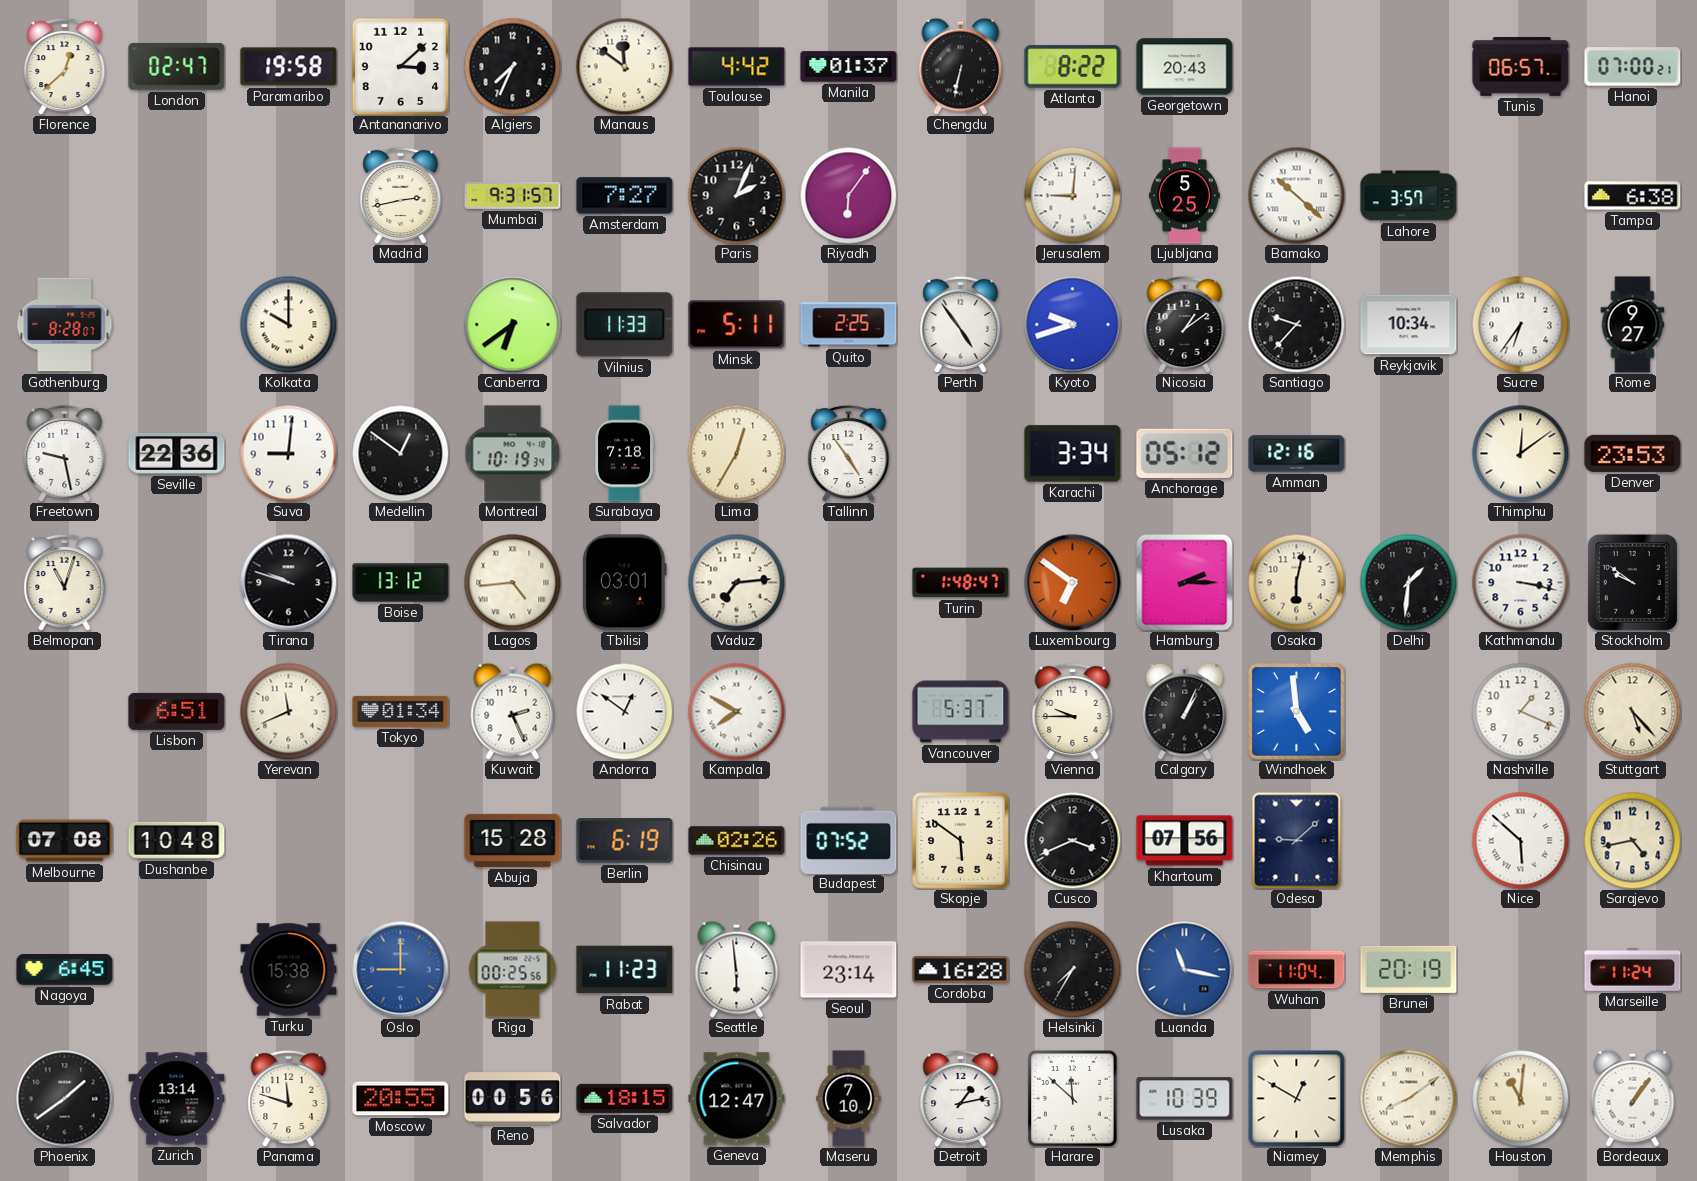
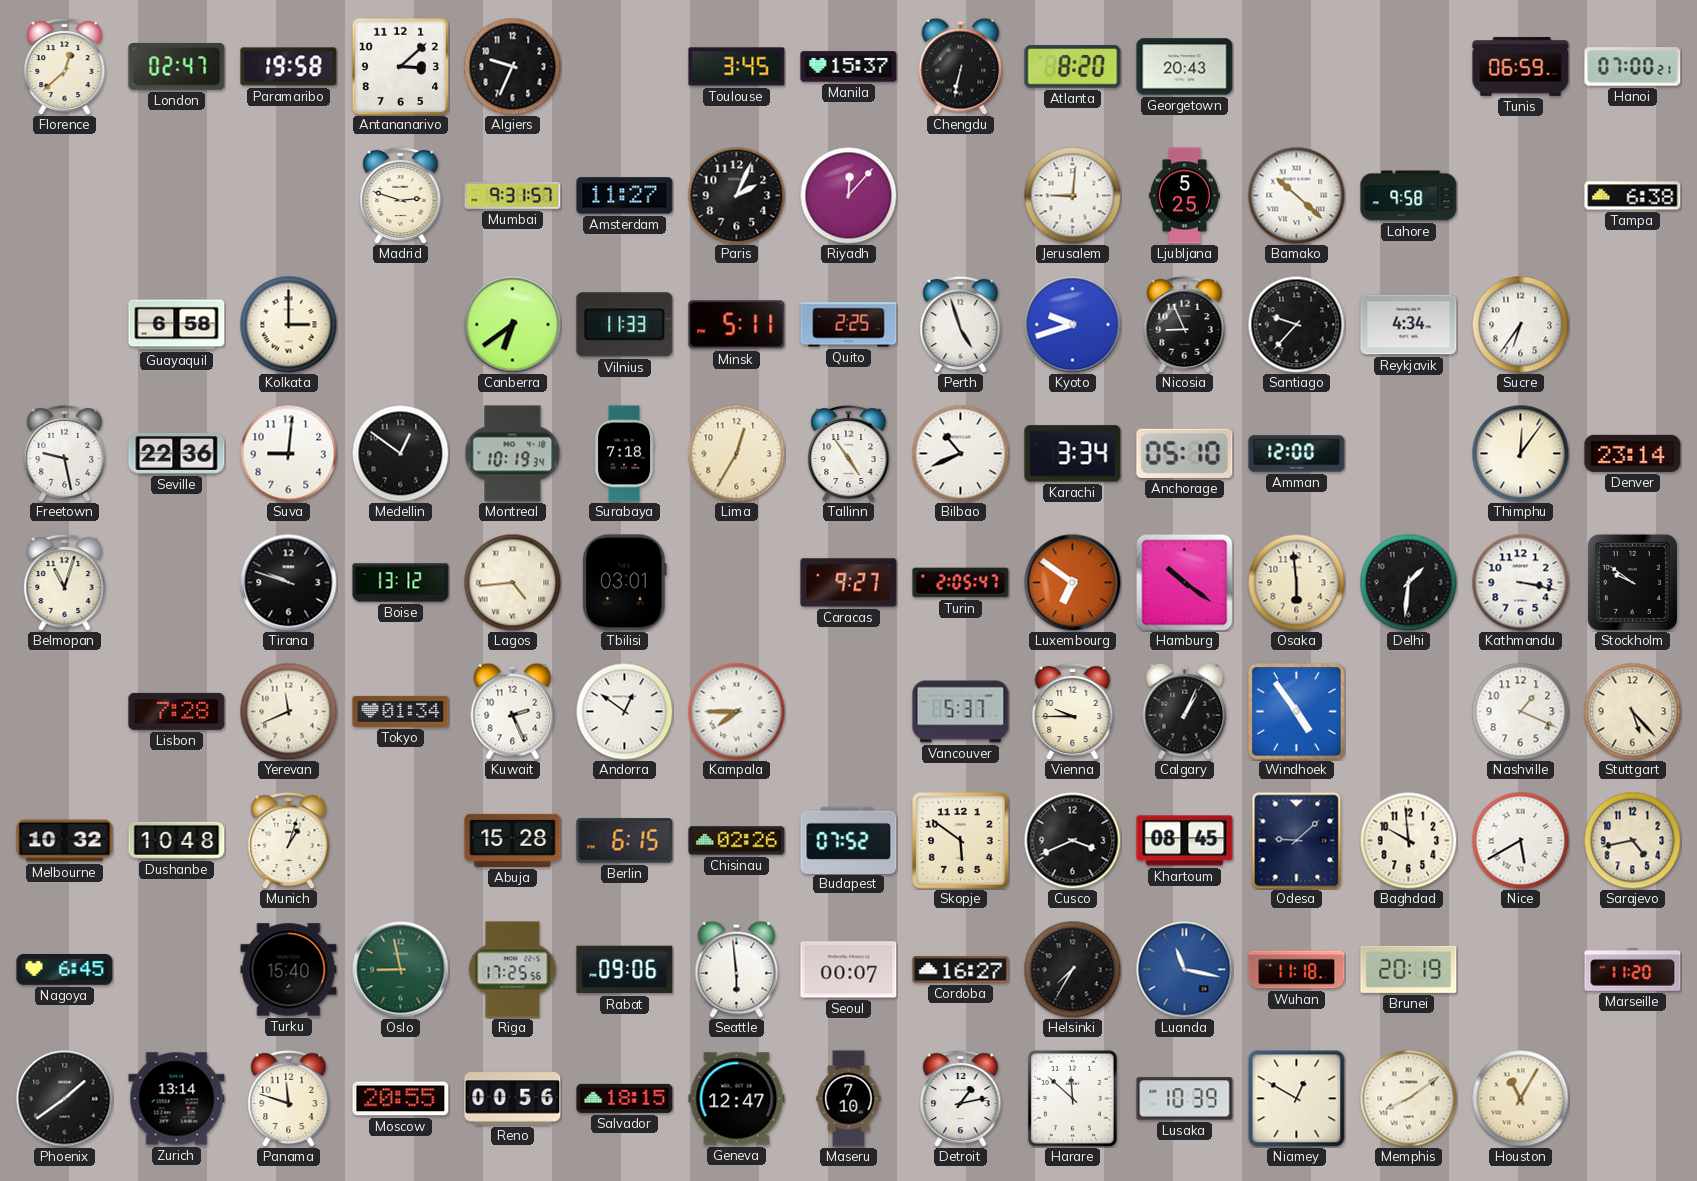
Algiers: 7:34 -> 9:34
Manaus: 11:51 -> none
Toulouse: 4:42 -> 3:45
Manila: 01:37 -> 15:37
Atlanta: 8:22 -> 8:20
Tunis: 06:57 -> 06:59
Madrid: 2:43 -> 2:48
Amsterdam: 7:27 -> 11:27
Riyadh: 6:06 -> 12:07
Lahore: 3:57 -> 9:58
Gothenburg: 8:28 -> none
Guayaquil: none -> 6:58
Kolkata: 10:00 -> 3:00
Perth: 4:54 -> 4:57
Nicosia: 1:09 -> 8:56
Reykjavik: 10:34 -> 4:34
Rome: 9:27 -> none
Bilbao: none -> 10:41
Anchorage: 05:12 -> 05:10
Amman: 12:16 -> 12:00
Thimphu: 12:09 -> 12:06
Denver: 23:53 -> 23:14
Vaduz: 7:14 -> none
Caracas: none -> 9:27
Turin: 1:48 -> 2:05
Hamburg: 2:15 -> 10:21
Osaka: 6:02 -> 5:59
Lisbon: 6:51 -> 7:28
Kampala: 7:50 -> 7:45
Windhoek: 4:59 -> 4:54
Melbourne: 07:08 -> 10:32
Munich: none -> 1:03
Berlin: 6:19 -> 6:15
Khartoum: 07:56 -> 08:45
Baghdad: none -> 9:59
Nice: 5:52 -> 5:40
Turku: 15:38 -> 15:40
Oslo: 9:00 -> 8:58
Oslo dial: blue -> green
Riga: 00:25 -> 17:25
Rabat: 11:23 -> 09:06
Seoul: 23:14 -> 00:07
Cordoba: 16:28 -> 16:27
Wuhan: 11:04 -> 11:18
Marseille: 11:24 -> 11:20
Houston: 11:01 -> 11:05
Bordeaux: 1:06 -> none
